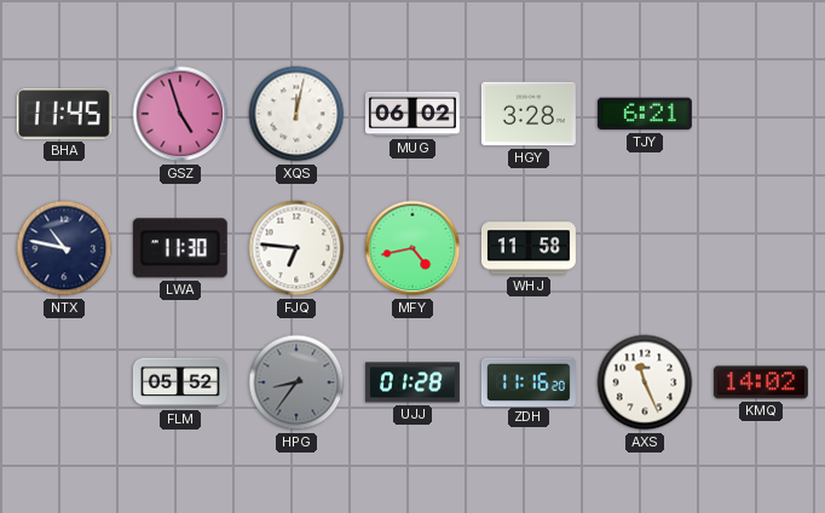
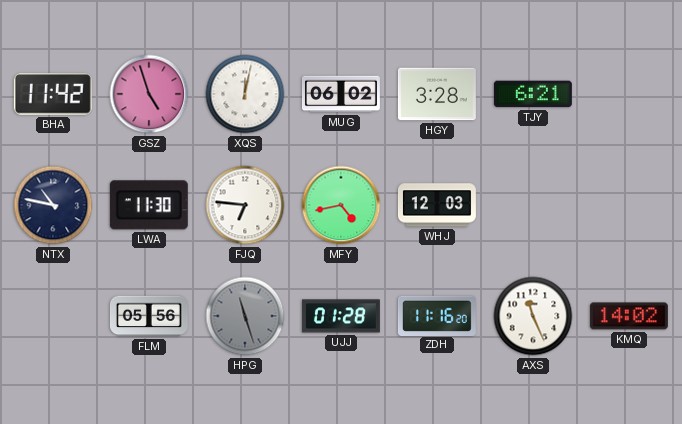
BHA: 11:45 -> 11:42
WHJ: 11:58 -> 12:03
FLM: 05:52 -> 05:56
HPG: 8:36 -> 11:27
